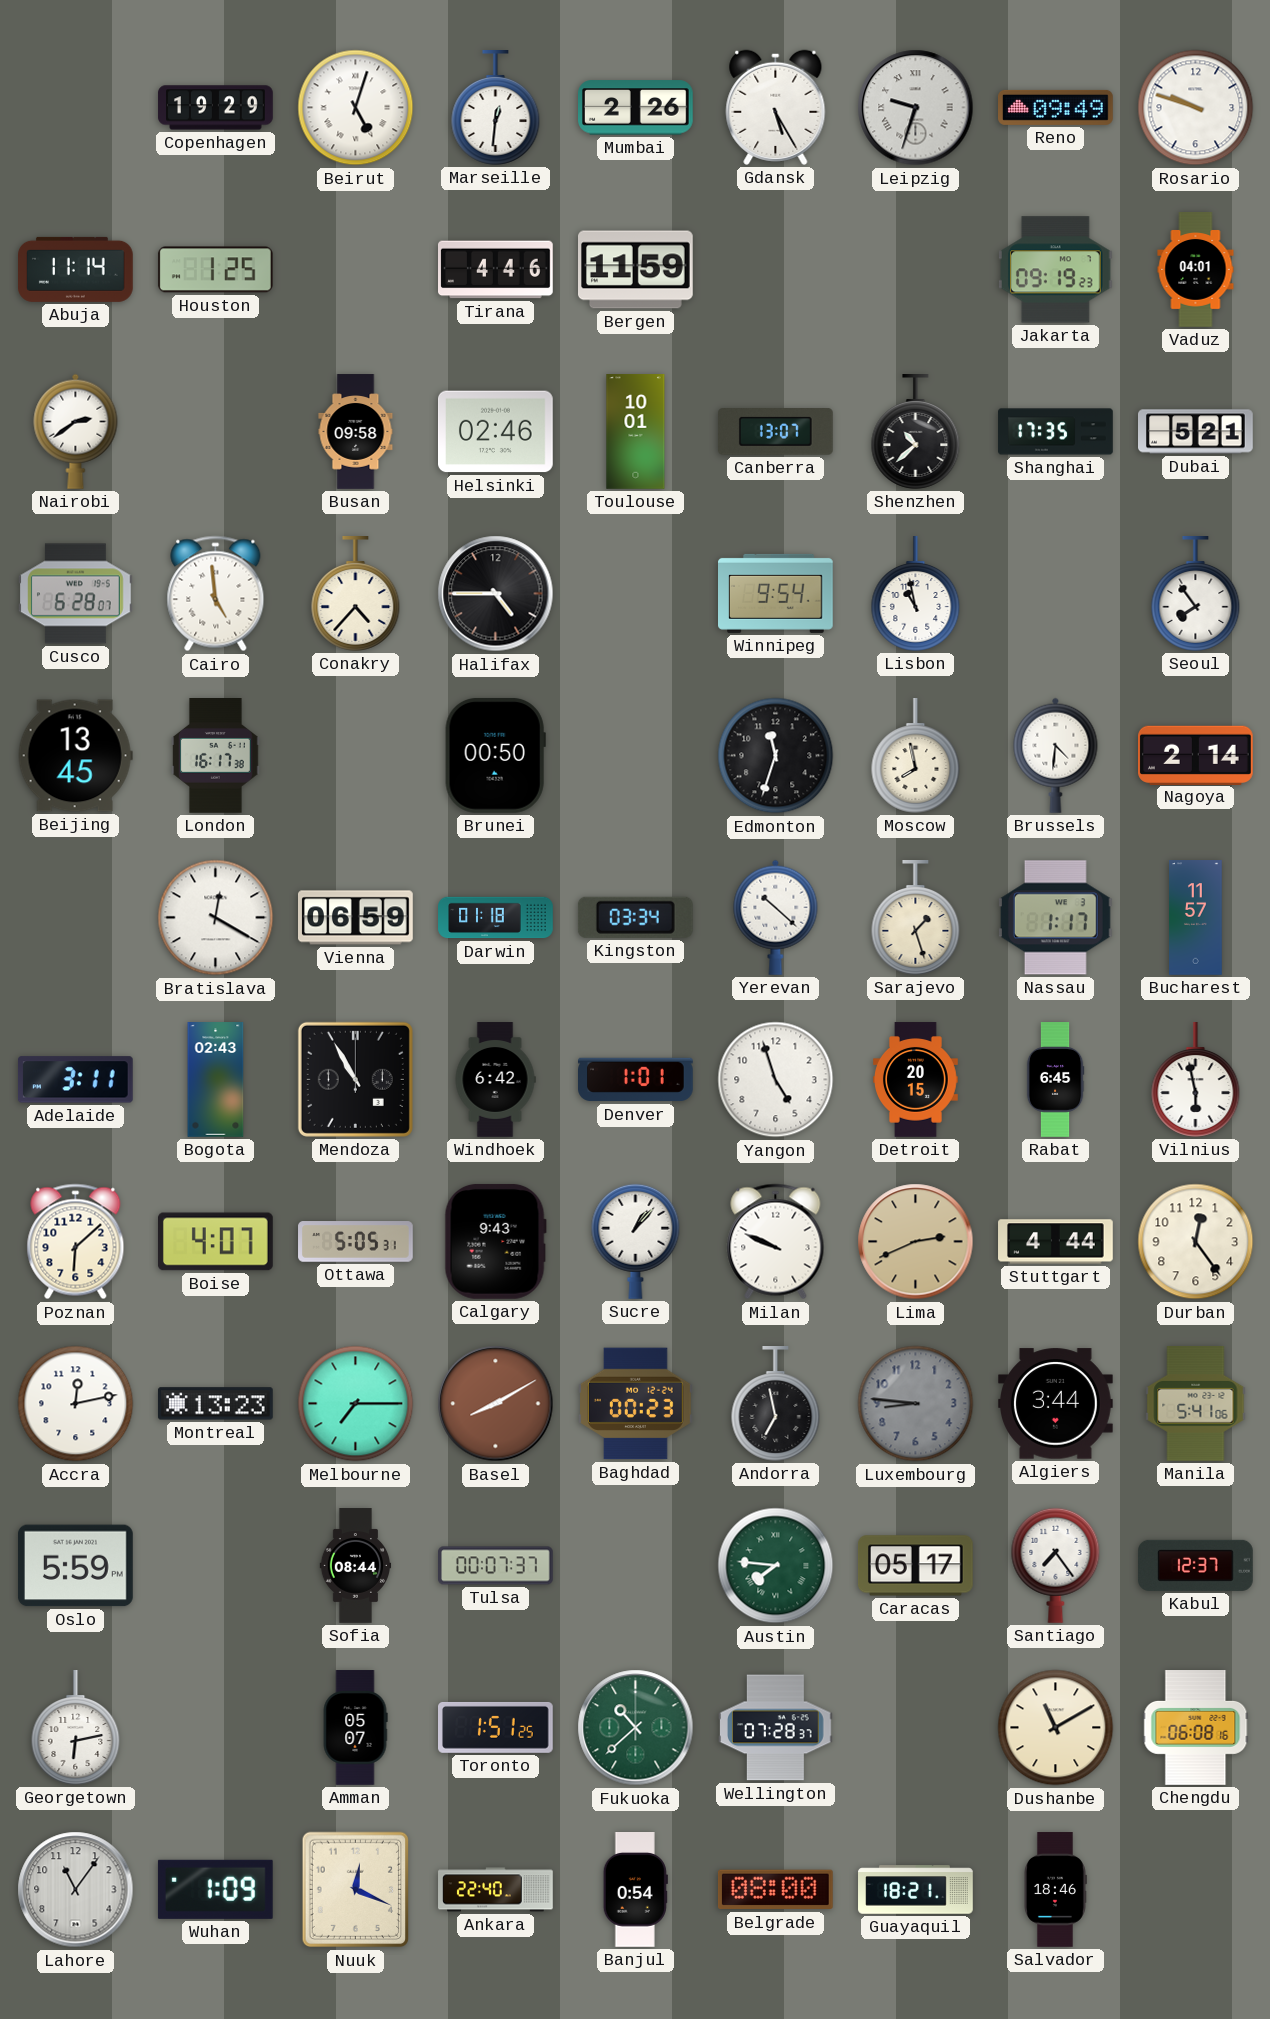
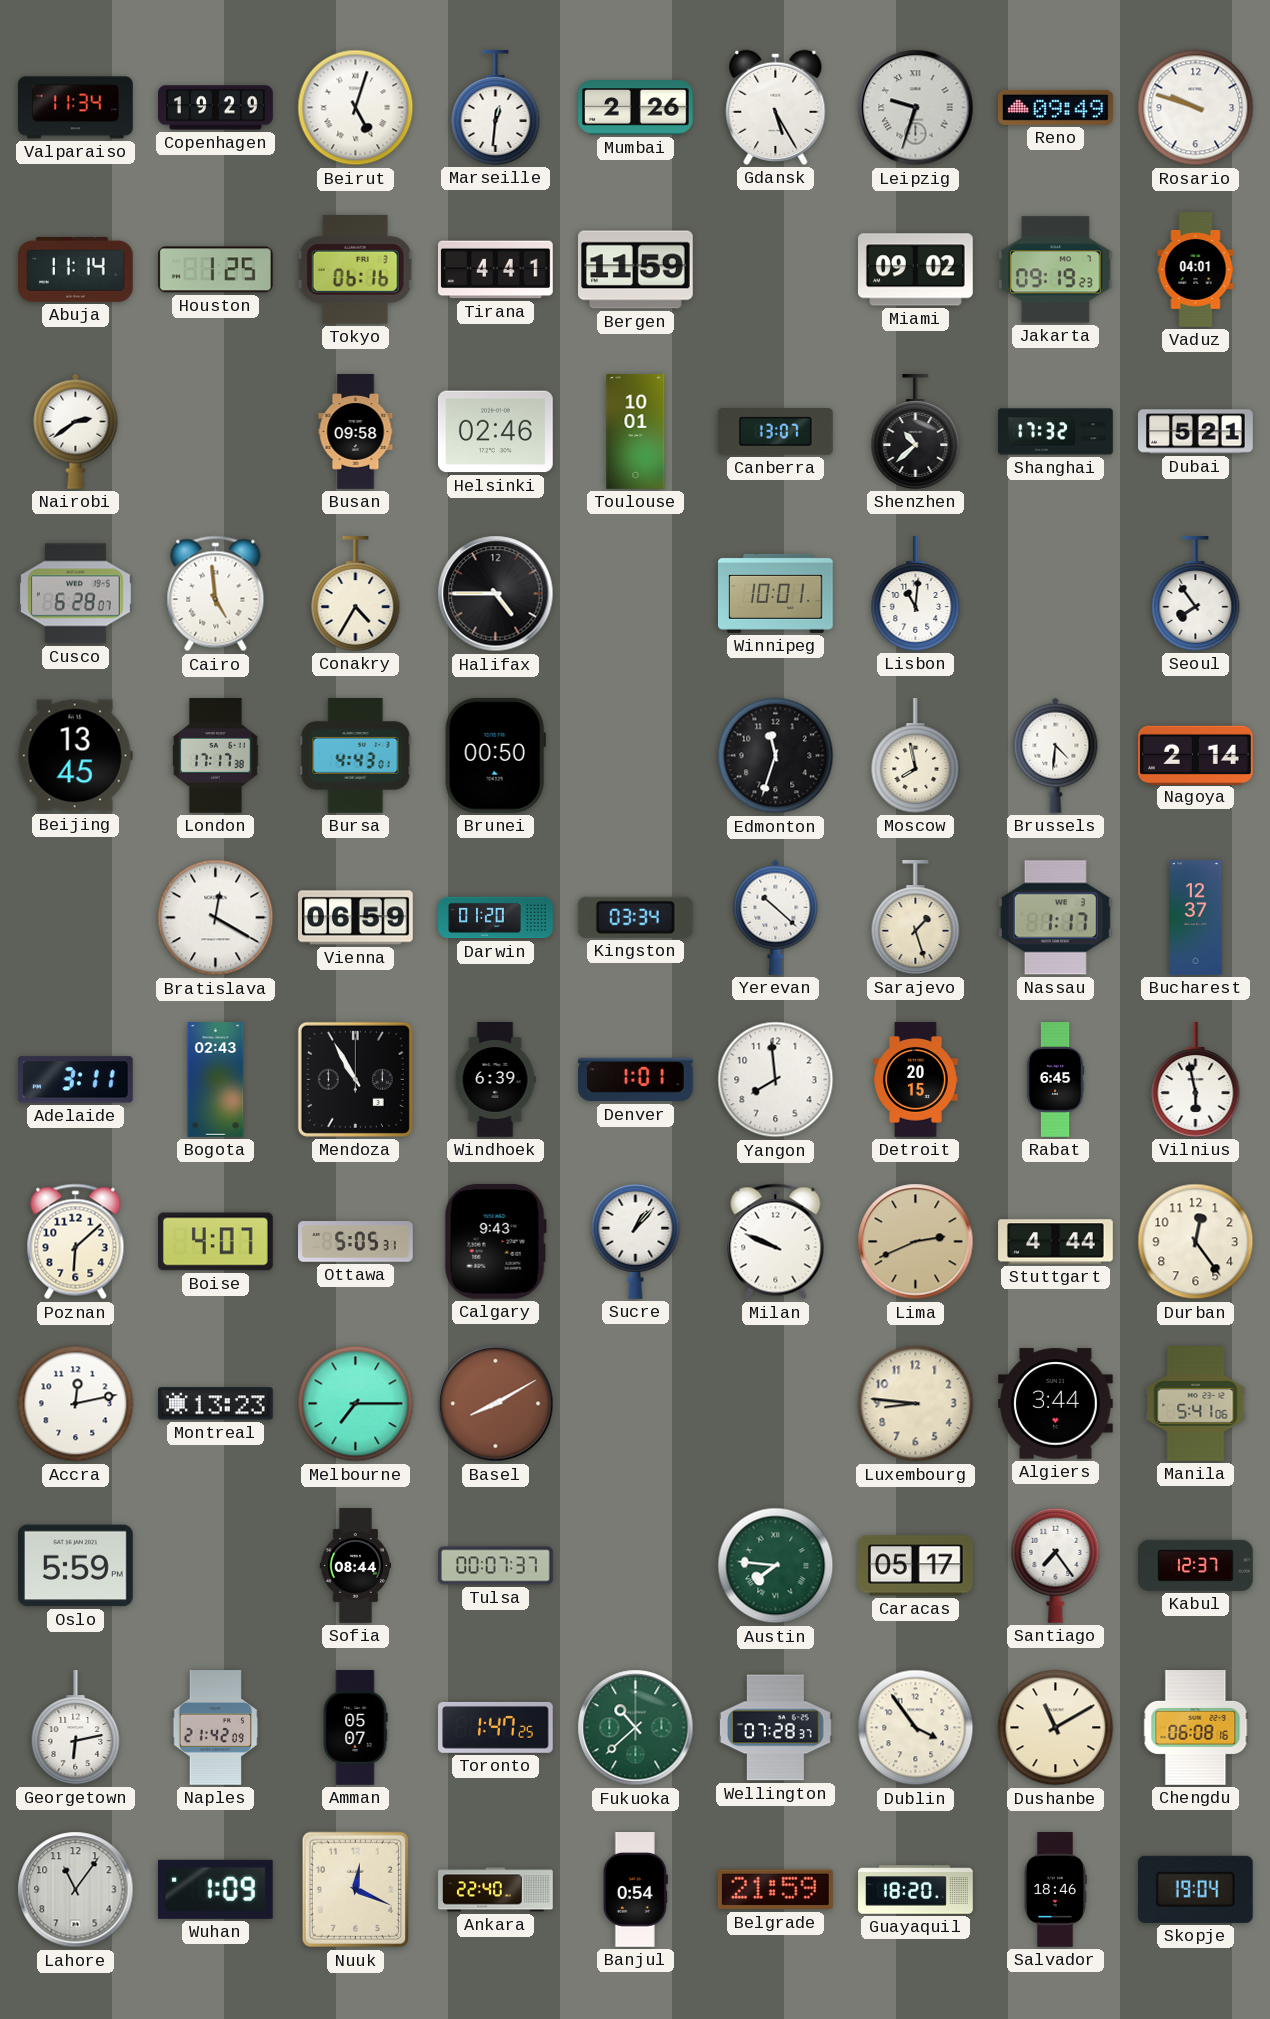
Valparaiso: none -> 11:34
Tokyo: none -> 06:16
Tirana: 4:46 -> 4:41
Miami: none -> 09:02
Shanghai: 17:35 -> 17:32
Conakry: 4:37 -> 4:35
Winnipeg: 9:54 -> 10:01
Lisbon: 10:58 -> 11:01
London: 16:17 -> 17:17
Bursa: none -> 4:43
Darwin: 01:18 -> 01:20
Bucharest: 11:57 -> 12:37
Windhoek: 6:42 -> 6:39
Yangon: 4:57 -> 7:59
Baghdad: 00:23 -> none
Andorra: 6:58 -> none
Luxembourg dial: grey -> cream
Naples: none -> 21:42
Toronto: 1:51 -> 1:47
Dublin: none -> 3:54
Belgrade: 08:00 -> 21:59
Guayaquil: 18:21 -> 18:20
Skopje: none -> 19:04
